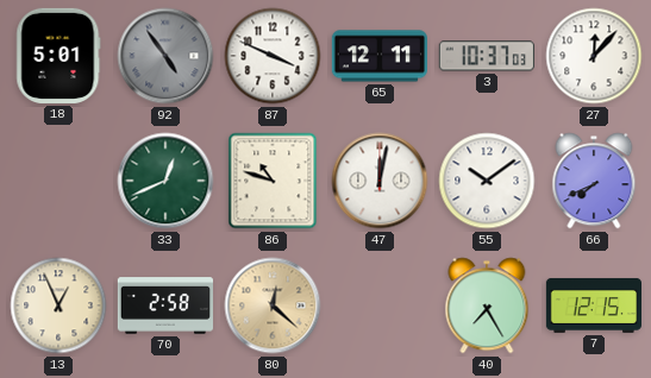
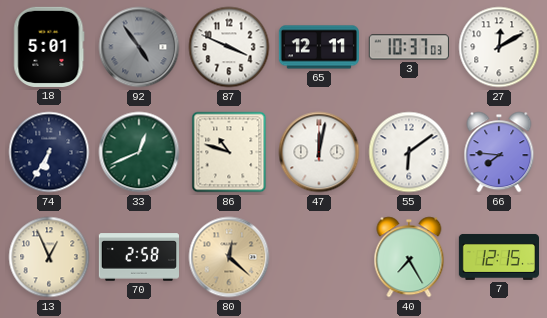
27: 12:07 -> 12:10
74: none -> 6:35
55: 10:09 -> 6:09
66: 7:41 -> 7:46
